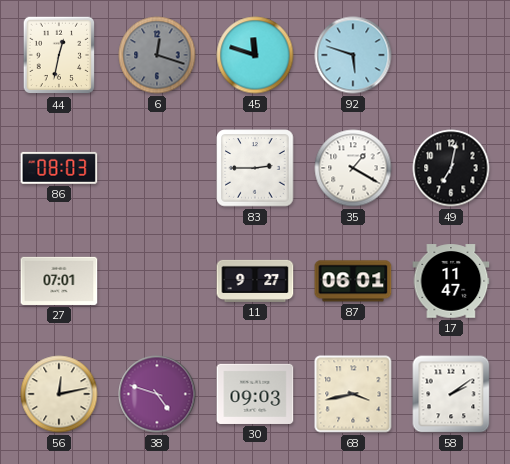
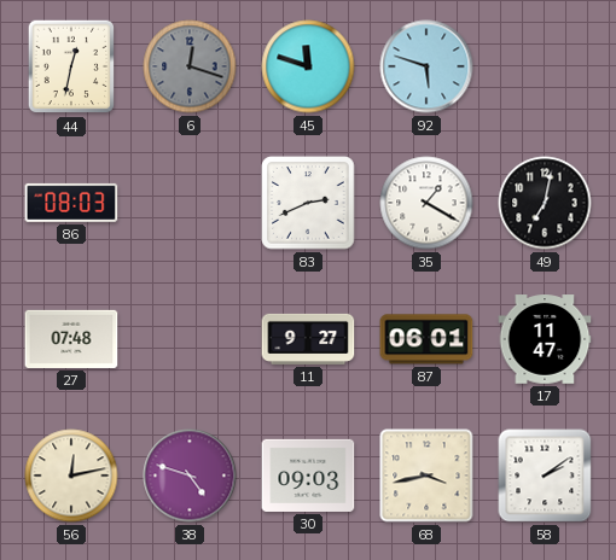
83: 2:45 -> 2:41
27: 07:01 -> 07:48
